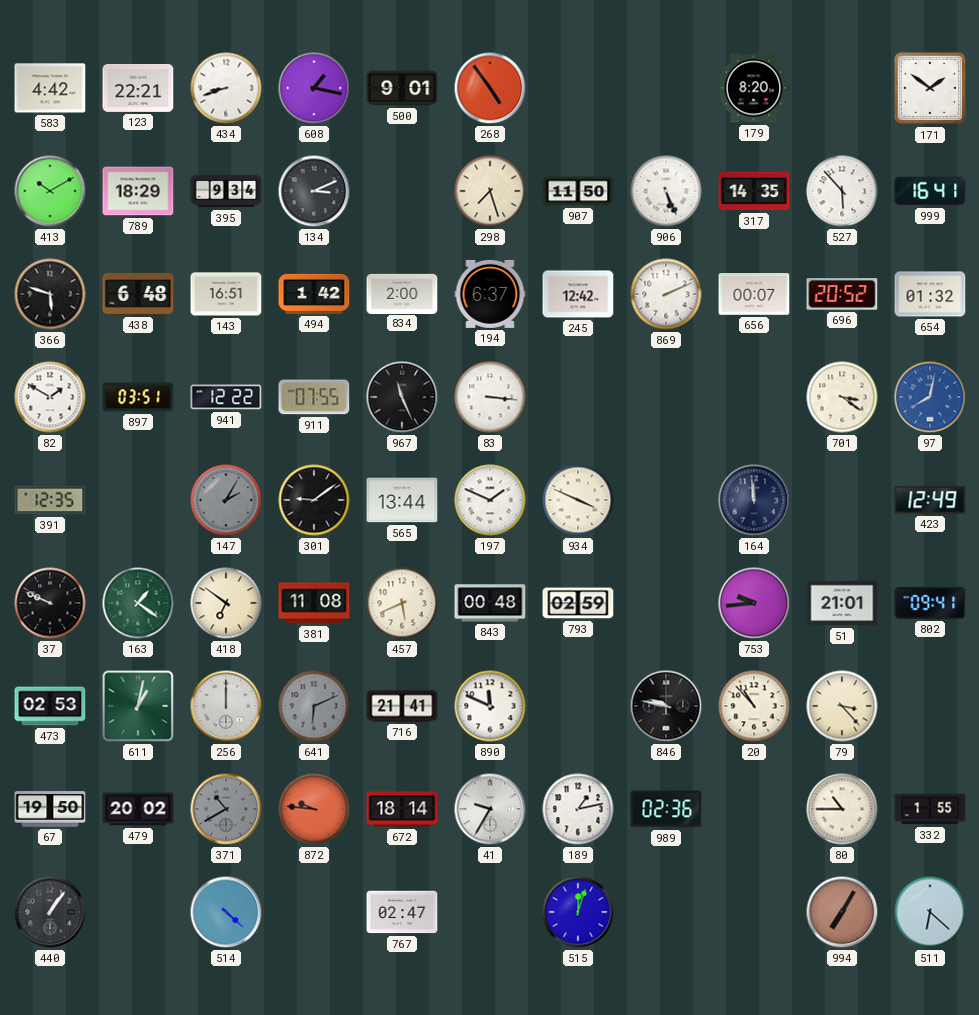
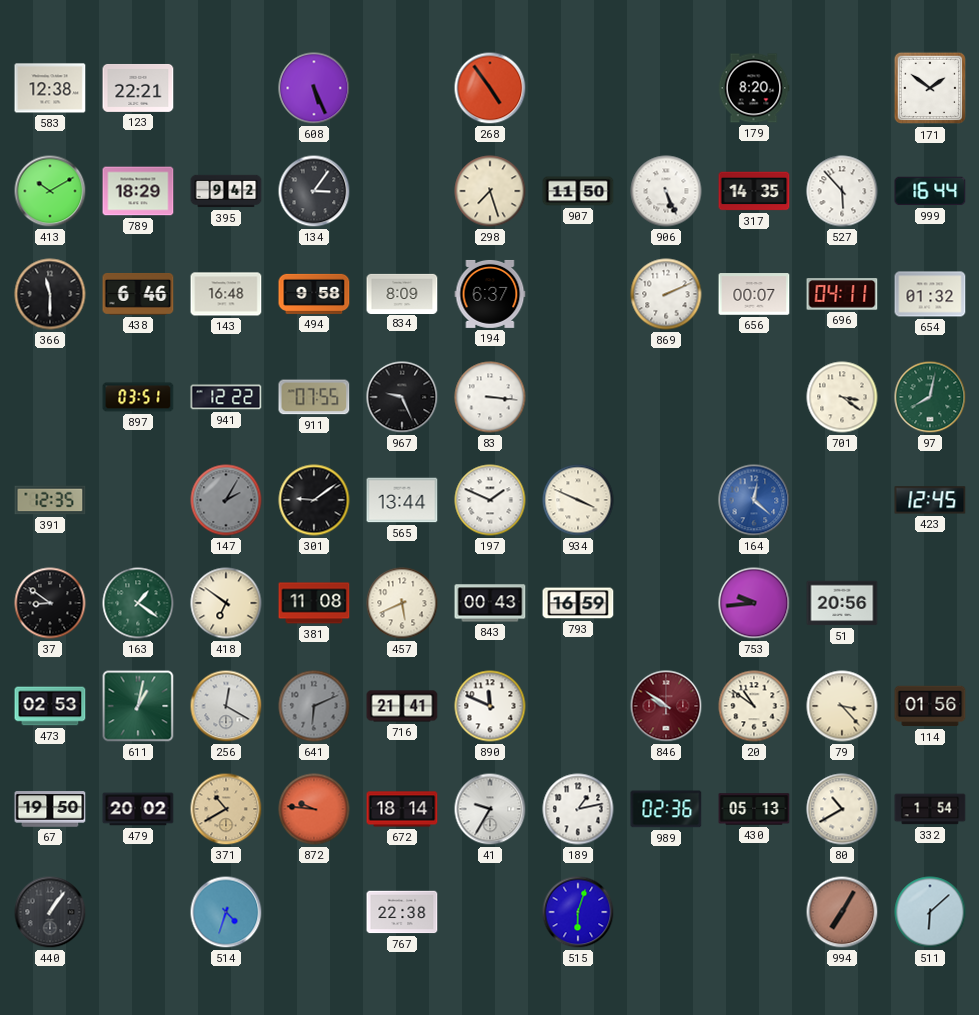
583: 4:42 -> 12:38
434: 8:42 -> none
608: 1:17 -> 5:26
500: 9:01 -> none
395: 9:34 -> 9:42
134: 3:11 -> 3:06
999: 16:41 -> 16:44
366: 5:48 -> 11:30
438: 6:48 -> 6:46
143: 16:51 -> 16:48
494: 1:42 -> 9:58
834: 2:00 -> 8:09
245: 12:42 -> none
696: 20:52 -> 04:11
82: 1:50 -> none
967: 11:26 -> 9:26
97 dial: blue -> green
164: 11:59 -> 12:22
164 dial: navy -> blue
423: 12:49 -> 12:45
37: 9:49 -> 8:51
843: 00:48 -> 00:43
793: 02:59 -> 16:59
51: 21:01 -> 20:56
802: 09:41 -> none
256: 12:00 -> 12:20
846: 9:47 -> 9:51
846 dial: black -> burgundy
20: 10:53 -> 10:51
114: none -> 01:56
371 dial: grey -> champagne
430: none -> 05:13
80: 10:45 -> 10:40
332: 1:55 -> 1:54
514: 4:22 -> 4:33
767: 02:47 -> 22:38
515: 12:03 -> 6:03
511: 6:22 -> 6:08
